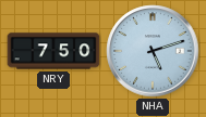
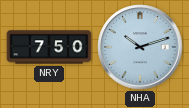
NHA: 5:12 -> 10:12
